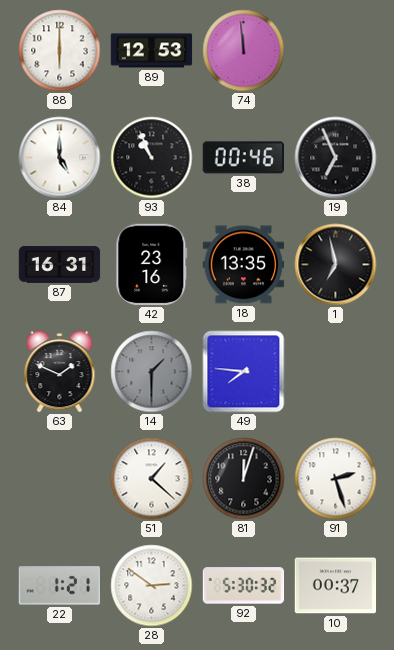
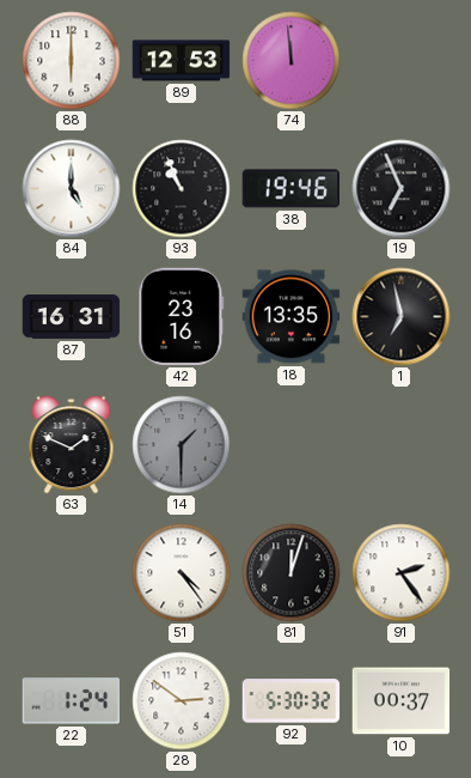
38: 00:46 -> 19:46
49: 7:46 -> none
51: 1:22 -> 4:24
91: 2:27 -> 2:24
22: 1:21 -> 1:24
